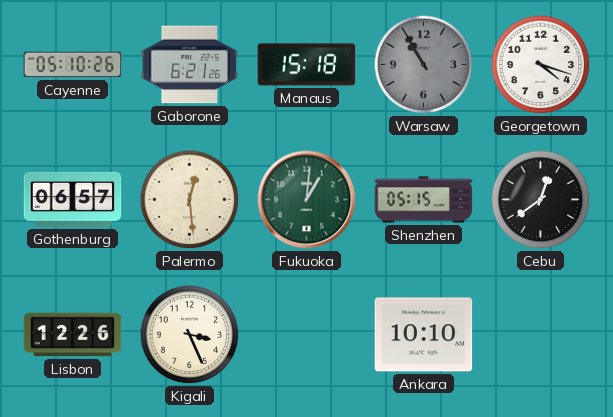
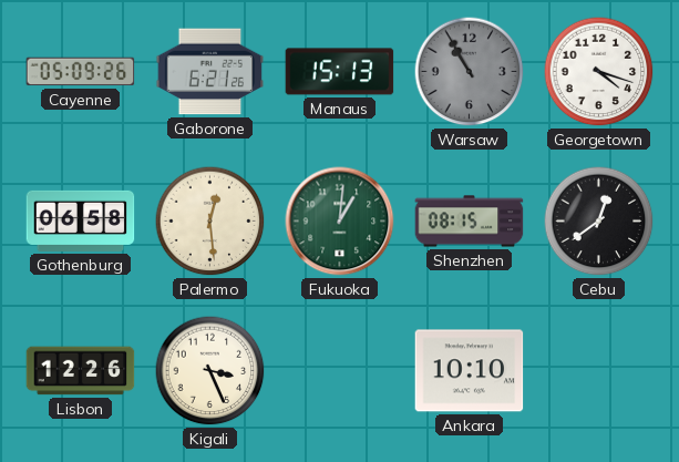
Cayenne: 05:10 -> 05:09
Manaus: 15:18 -> 15:13
Gothenburg: 06:57 -> 06:58
Shenzhen: 05:15 -> 08:15
